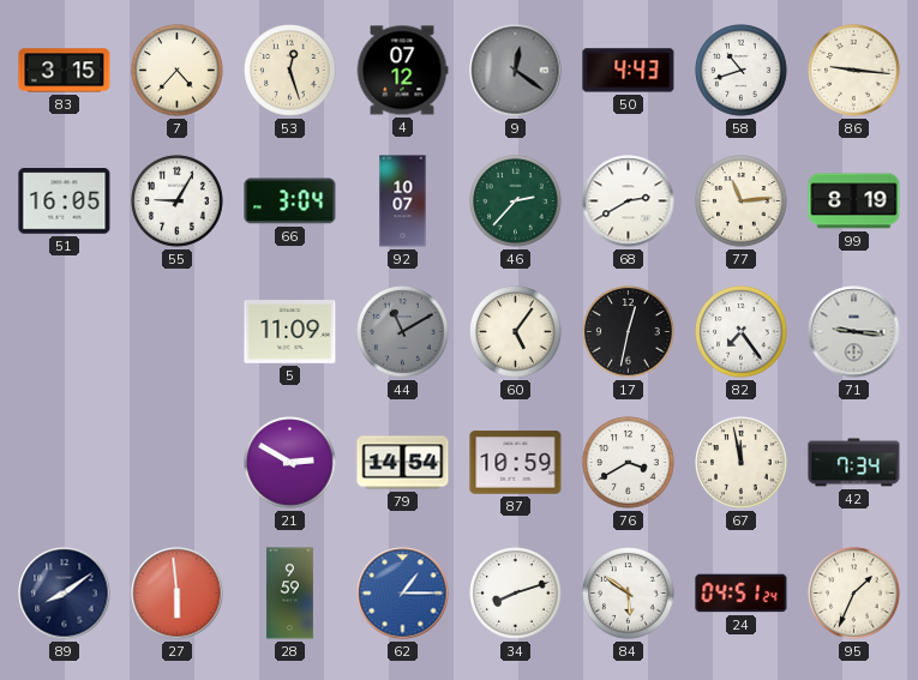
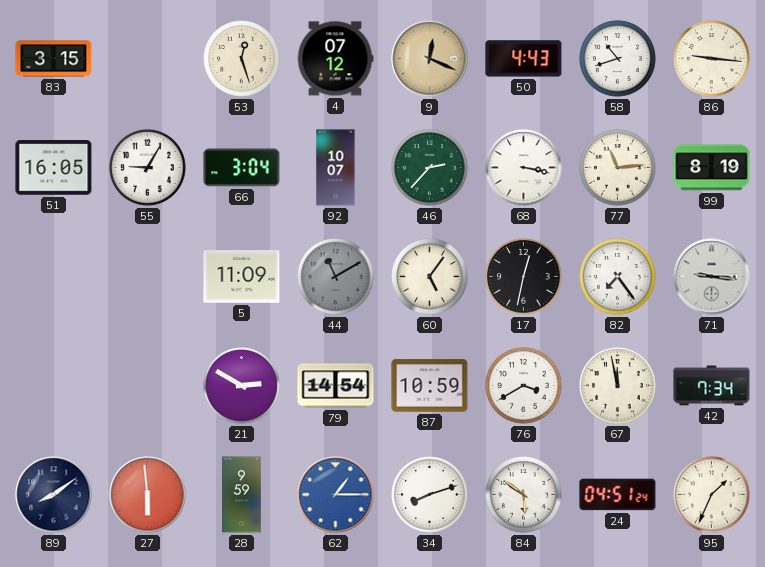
7: 4:37 -> none
9: 12:21 -> 12:19
9 dial: grey -> champagne
68: 2:40 -> 3:17
